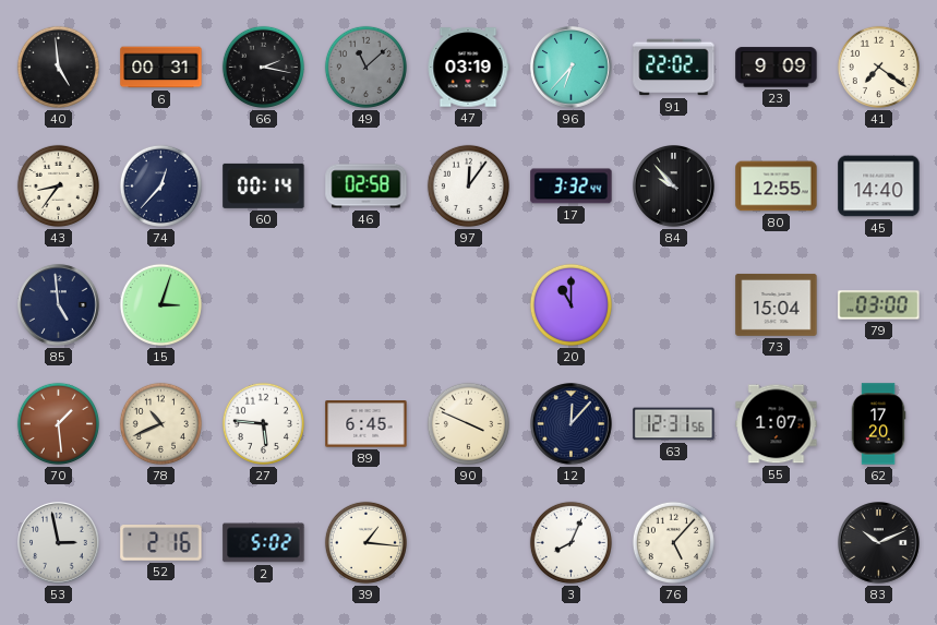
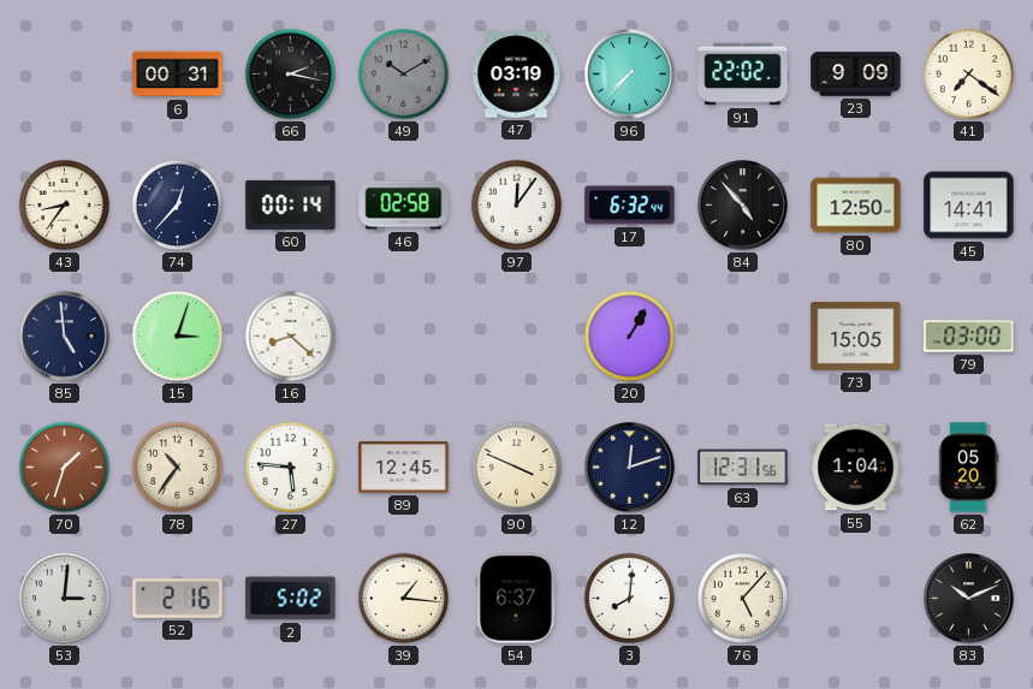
40: 4:59 -> none
49: 11:08 -> 10:10
96: 6:37 -> 7:37
17: 3:32 -> 6:32
84: 9:53 -> 4:53
80: 12:55 -> 12:50
45: 14:40 -> 14:41
16: none -> 8:22
20: 11:00 -> 1:05
73: 15:04 -> 15:05
70: 1:29 -> 1:33
78: 10:41 -> 10:36
89: 6:45 -> 12:45
12: 12:07 -> 12:12
55: 1:07 -> 1:04
62: 17:20 -> 05:20
53: 2:58 -> 3:01
54: none -> 6:37
3: 8:04 -> 8:01
